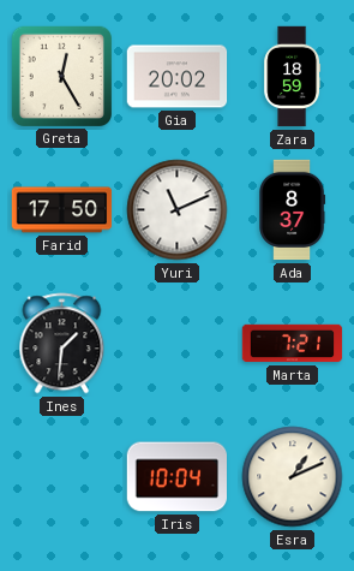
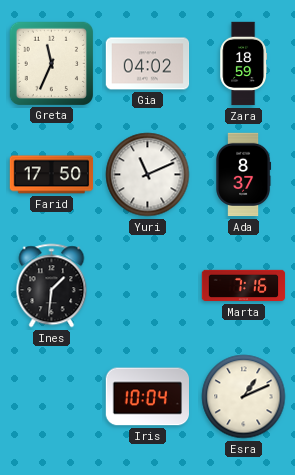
Greta: 12:25 -> 11:34
Gia: 20:02 -> 04:02
Marta: 7:21 -> 7:16
